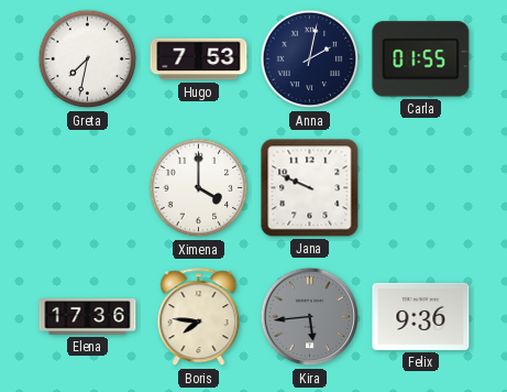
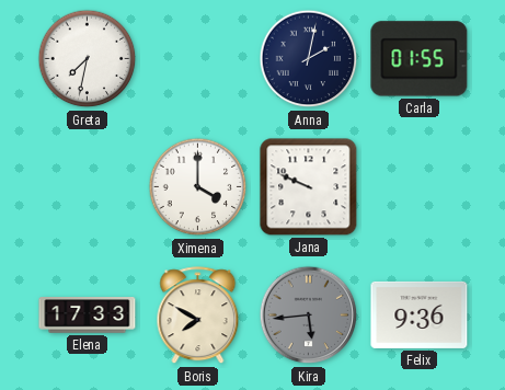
Hugo: 7:53 -> none
Elena: 17:36 -> 17:33
Boris: 7:46 -> 7:50
